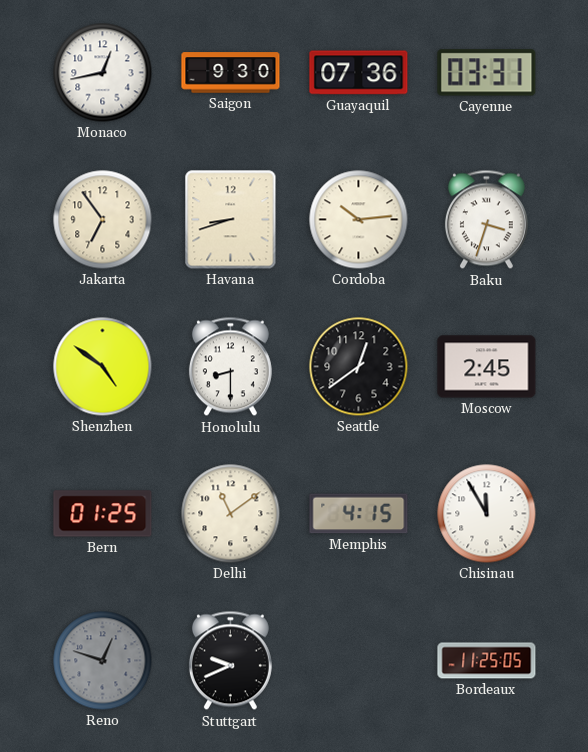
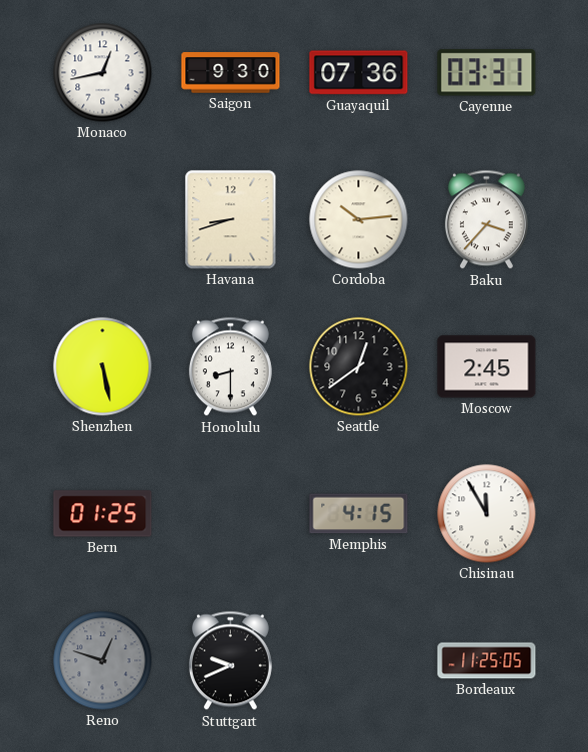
Jakarta: 6:54 -> none
Baku: 3:33 -> 3:37
Shenzhen: 4:51 -> 5:28
Delhi: 11:09 -> none
